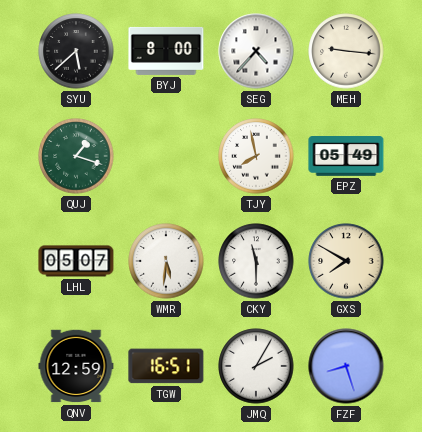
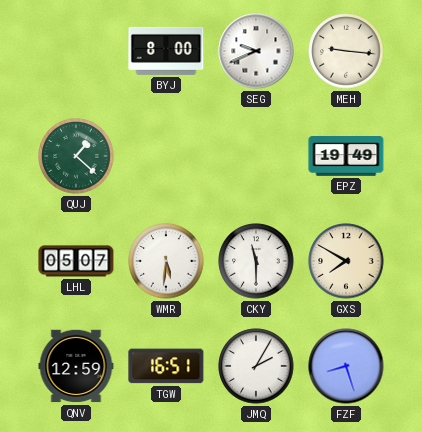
SYU: 5:38 -> none
SEG: 4:37 -> 9:41
QUJ: 1:18 -> 1:22
TJY: 7:58 -> none
EPZ: 05:49 -> 19:49
